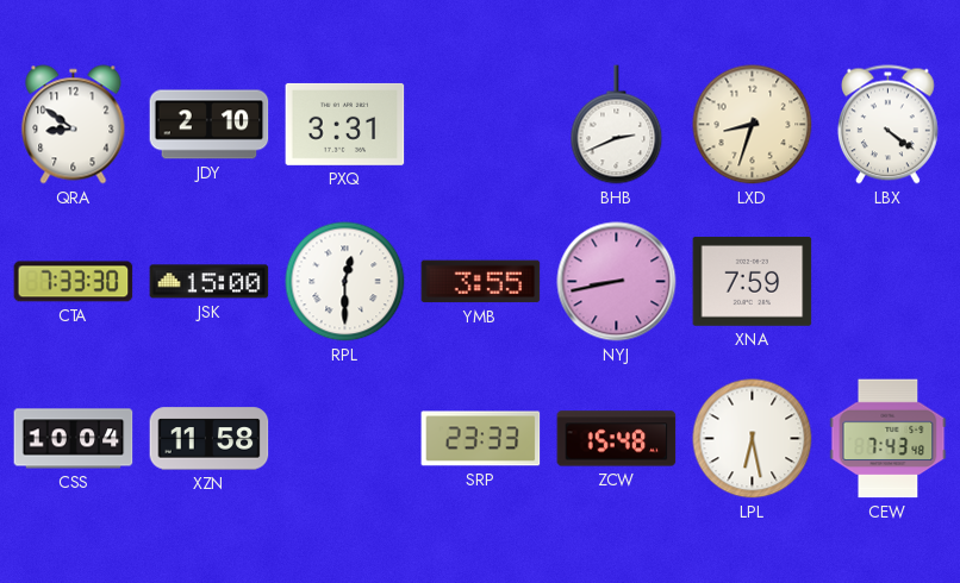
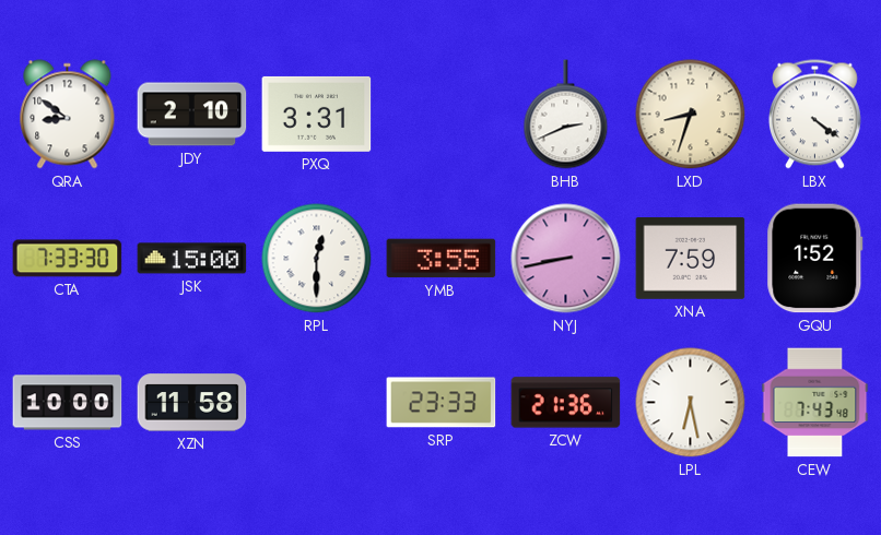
GQU: none -> 1:52
CSS: 10:04 -> 10:00
ZCW: 15:48 -> 21:36
